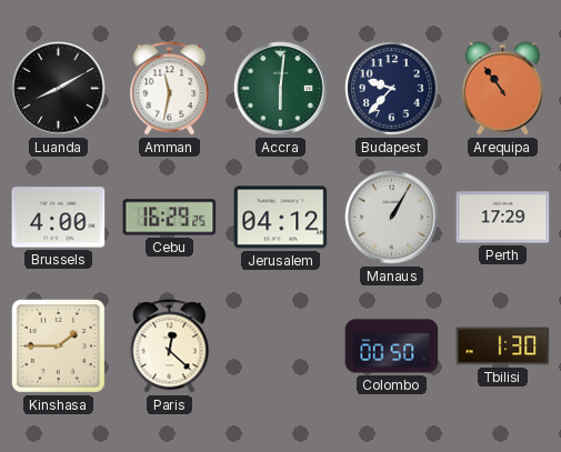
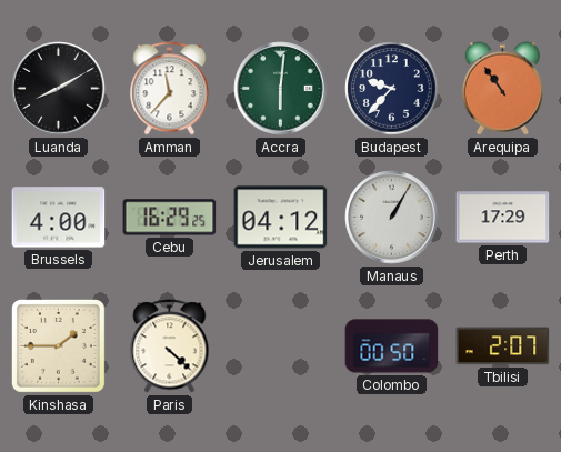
Amman: 11:32 -> 11:37
Paris: 12:22 -> 4:22
Tbilisi: 1:30 -> 2:07
